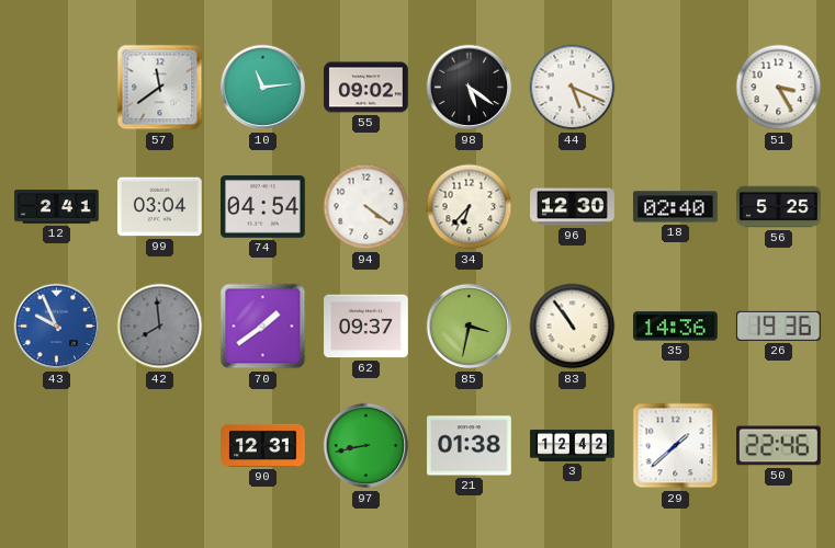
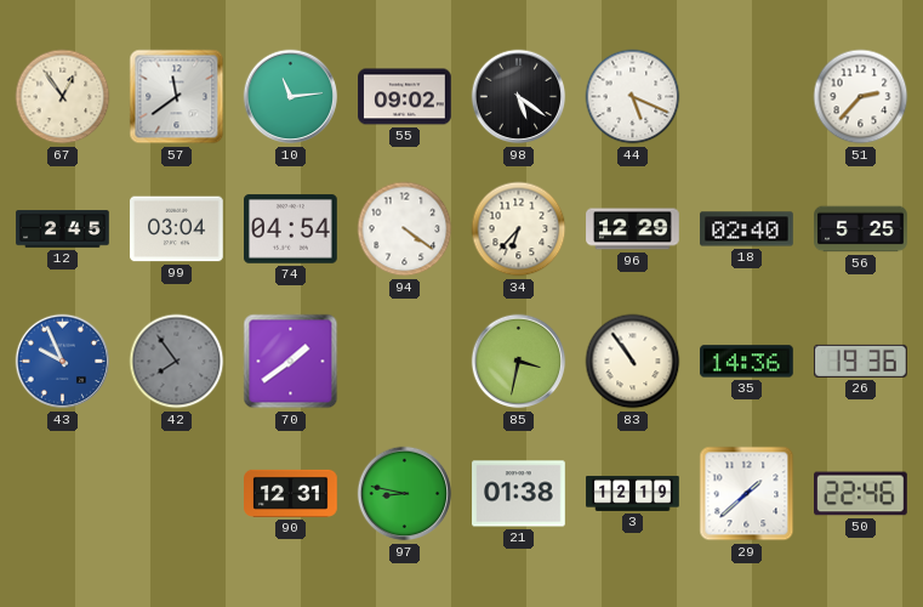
67: none -> 12:54
51: 3:25 -> 2:37
12: 2:41 -> 2:45
96: 12:30 -> 12:29
42: 7:59 -> 7:54
62: 09:37 -> none
97: 8:43 -> 8:47
3: 12:42 -> 12:19
